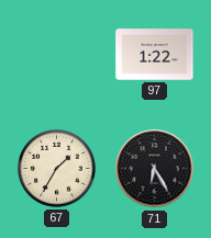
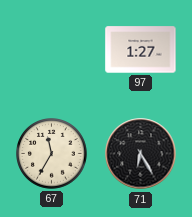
97: 1:22 -> 1:27
67: 1:35 -> 11:35
